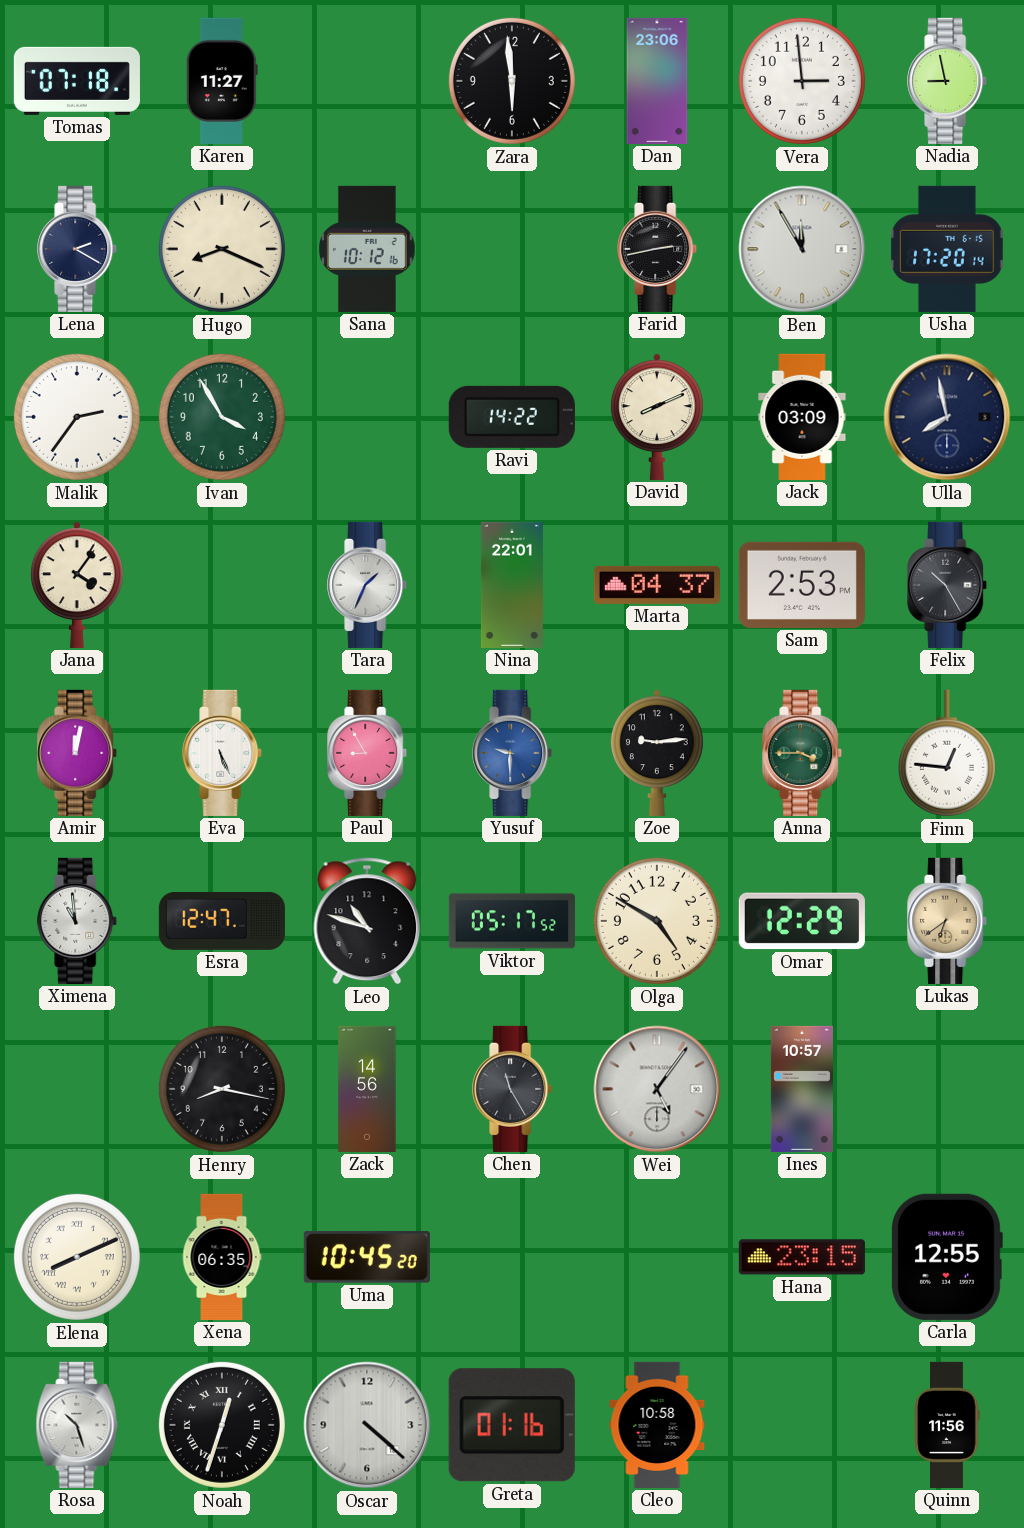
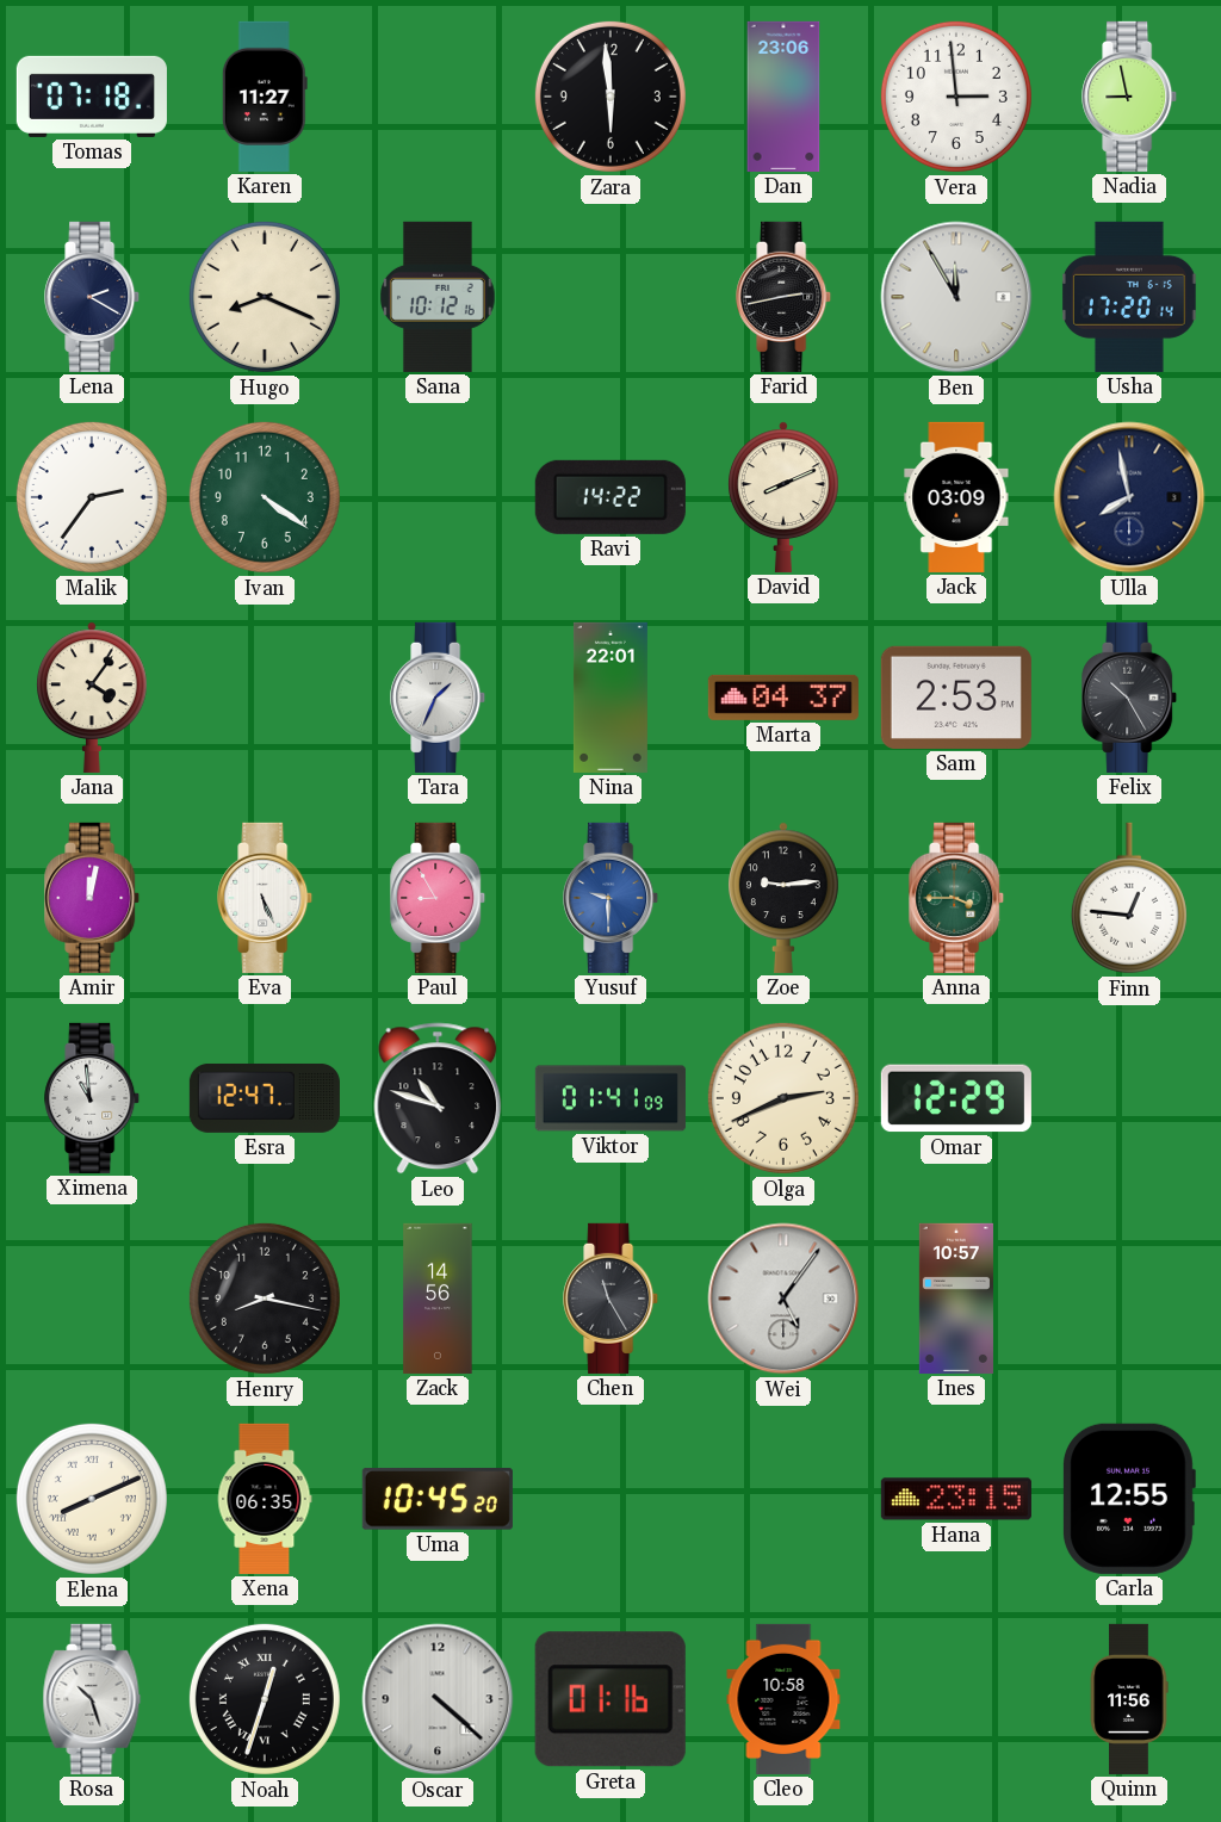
Ivan: 3:55 -> 4:21
Viktor: 05:17 -> 01:41
Olga: 4:50 -> 2:41
Lukas: 6:39 -> none
